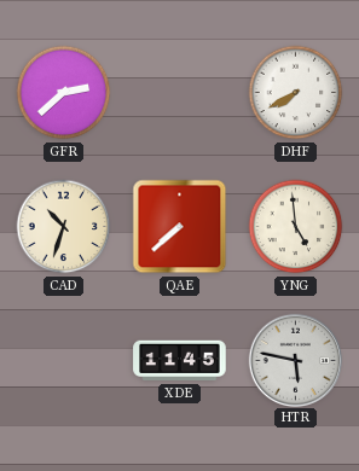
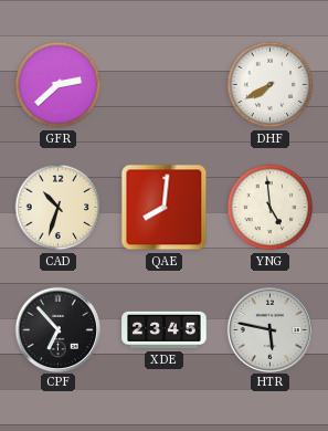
QAE: 7:38 -> 8:01
CPF: none -> 6:53
XDE: 11:45 -> 23:45
